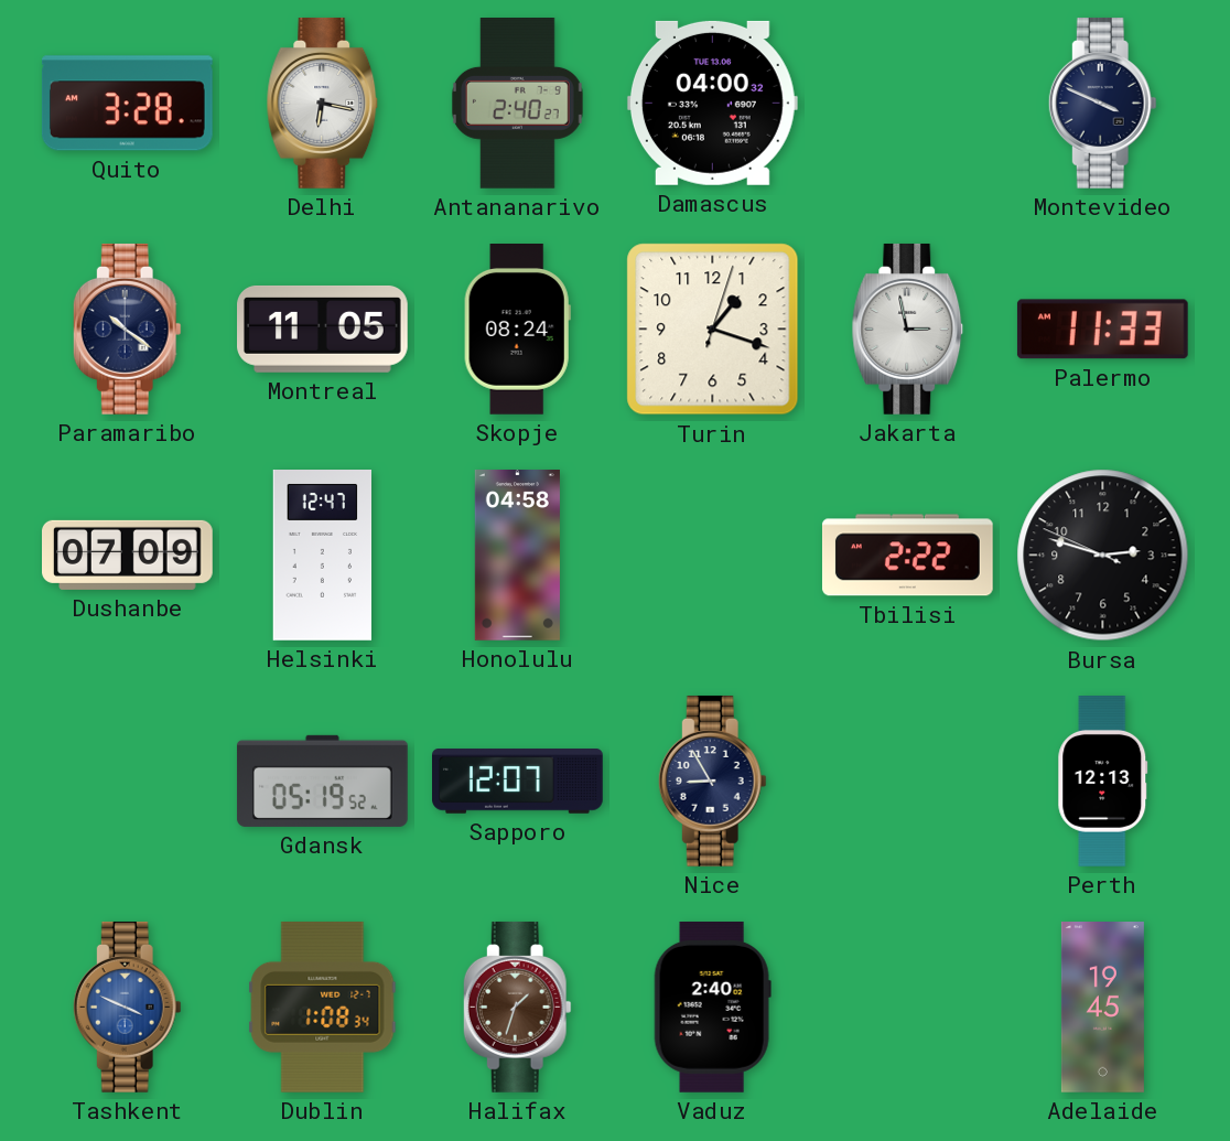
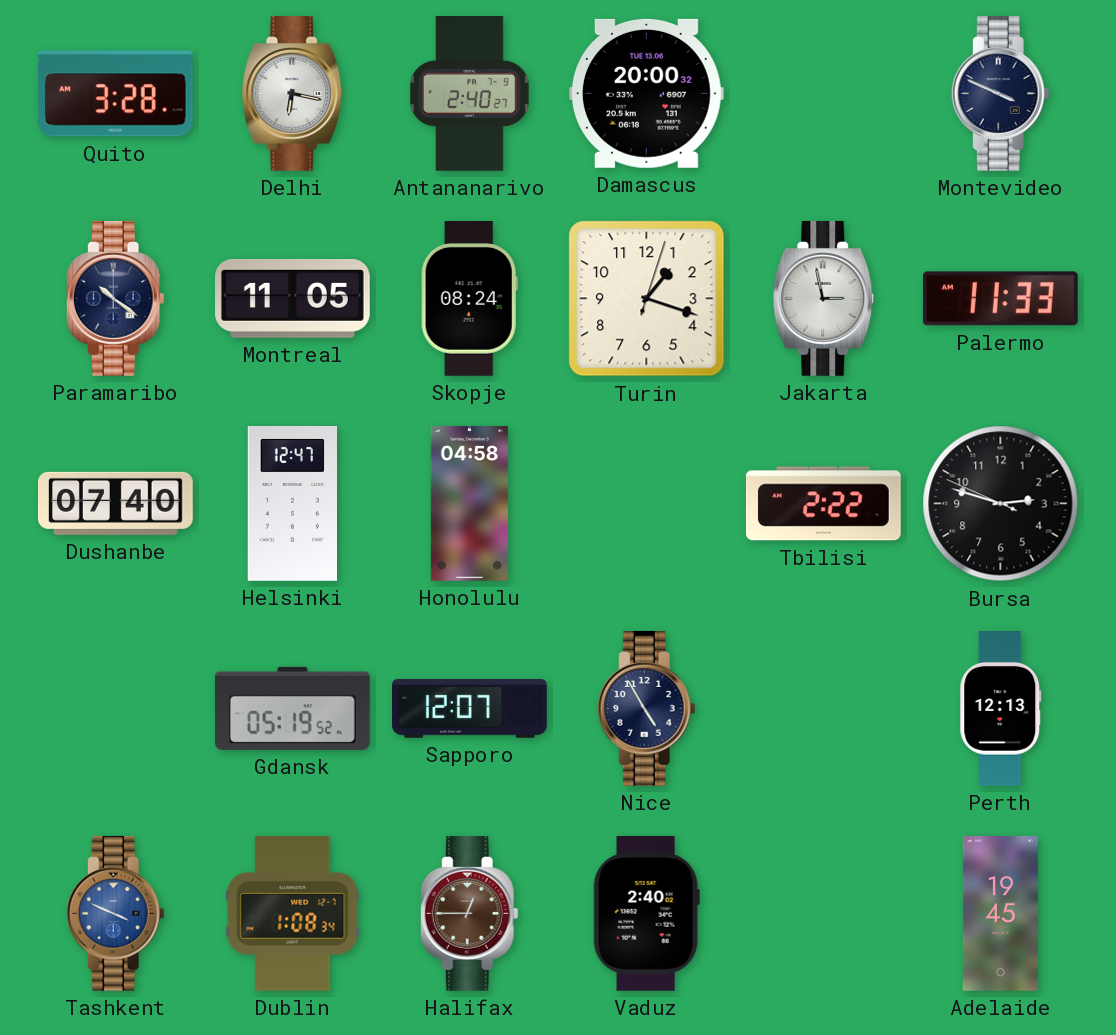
Damascus: 04:00 -> 20:00
Dushanbe: 07:09 -> 07:40
Nice: 8:55 -> 4:55
Halifax: 1:33 -> 12:45
